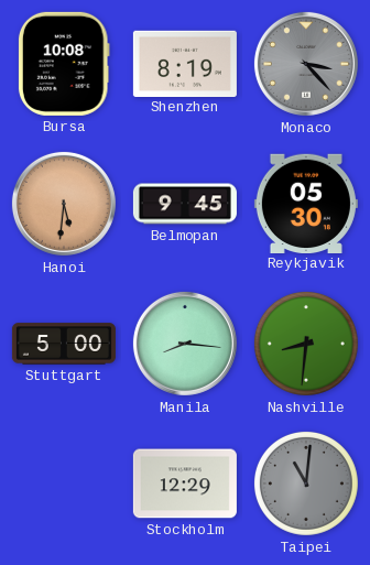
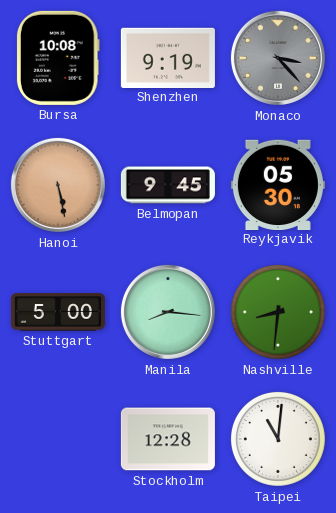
Shenzhen: 8:19 -> 9:19
Hanoi: 5:31 -> 5:28
Stockholm: 12:29 -> 12:28
Taipei dial: grey -> white
